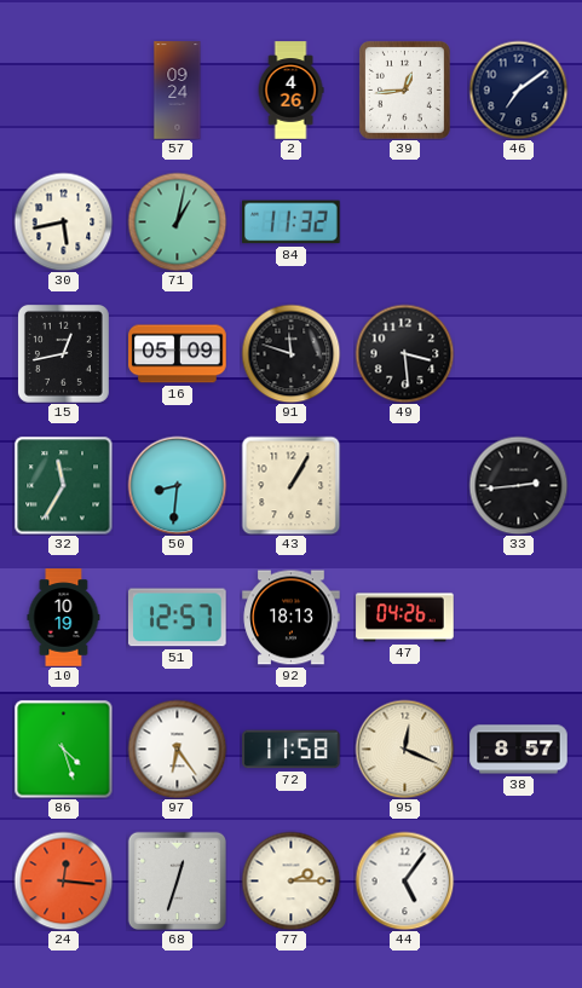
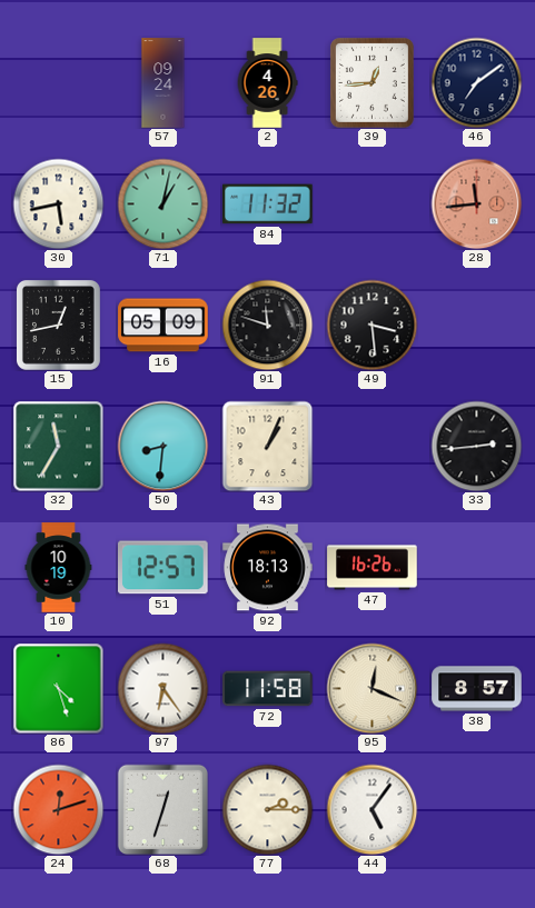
28: none -> 11:44
43: 1:05 -> 1:04
47: 04:26 -> 16:26
24: 12:16 -> 12:12
